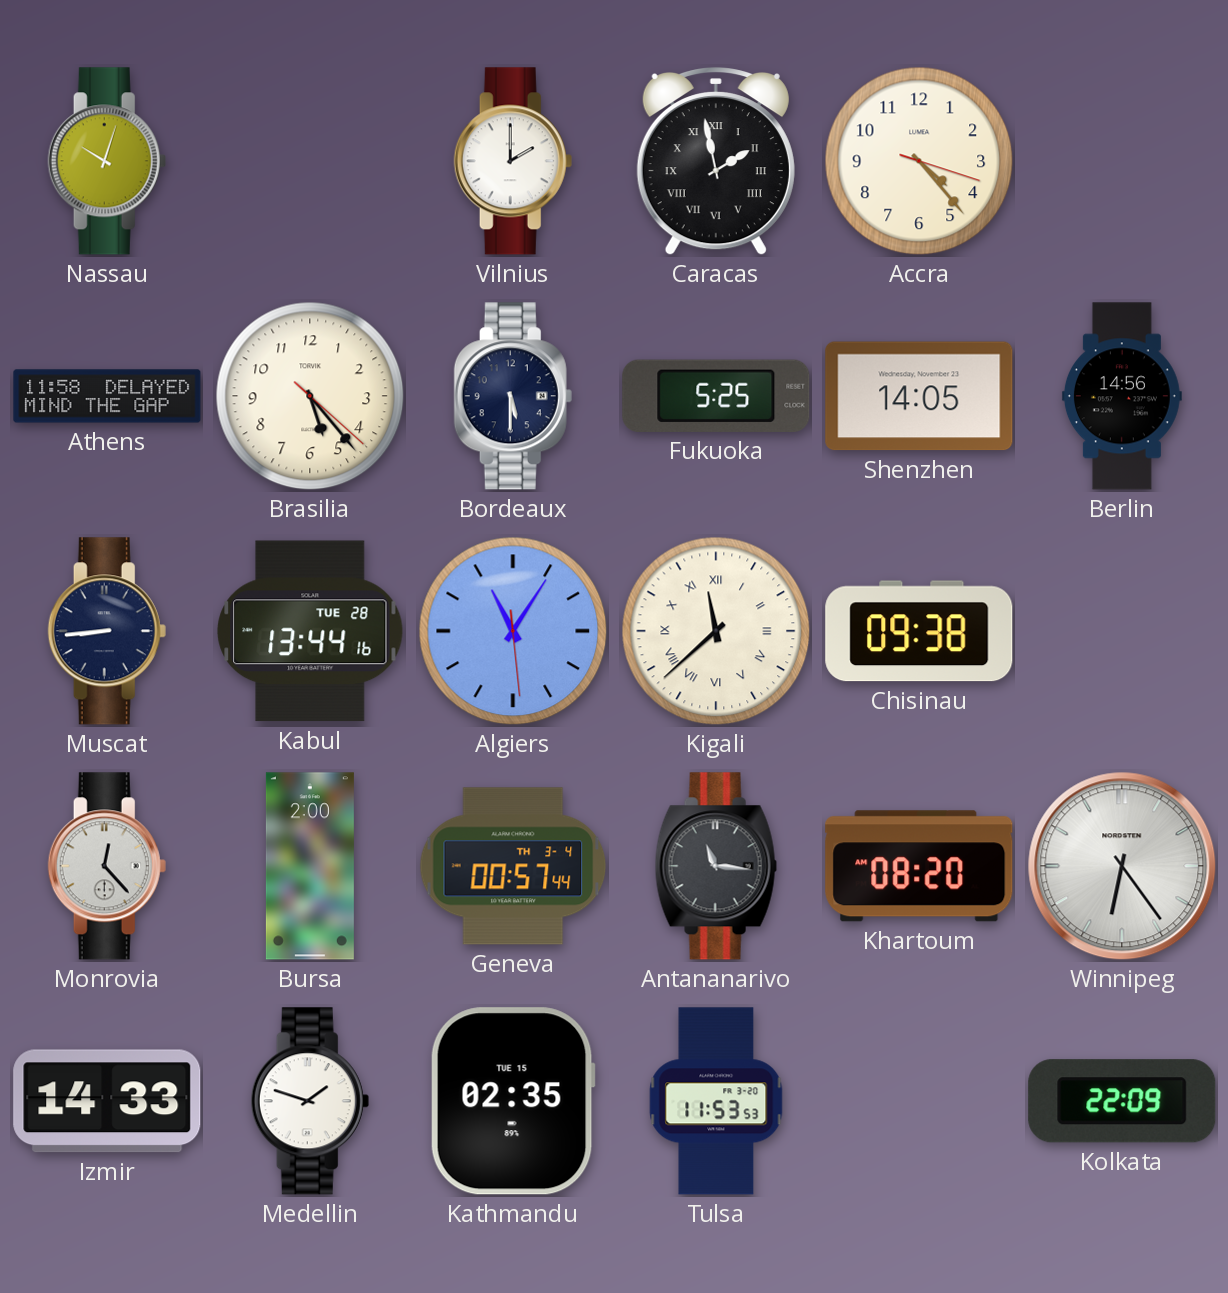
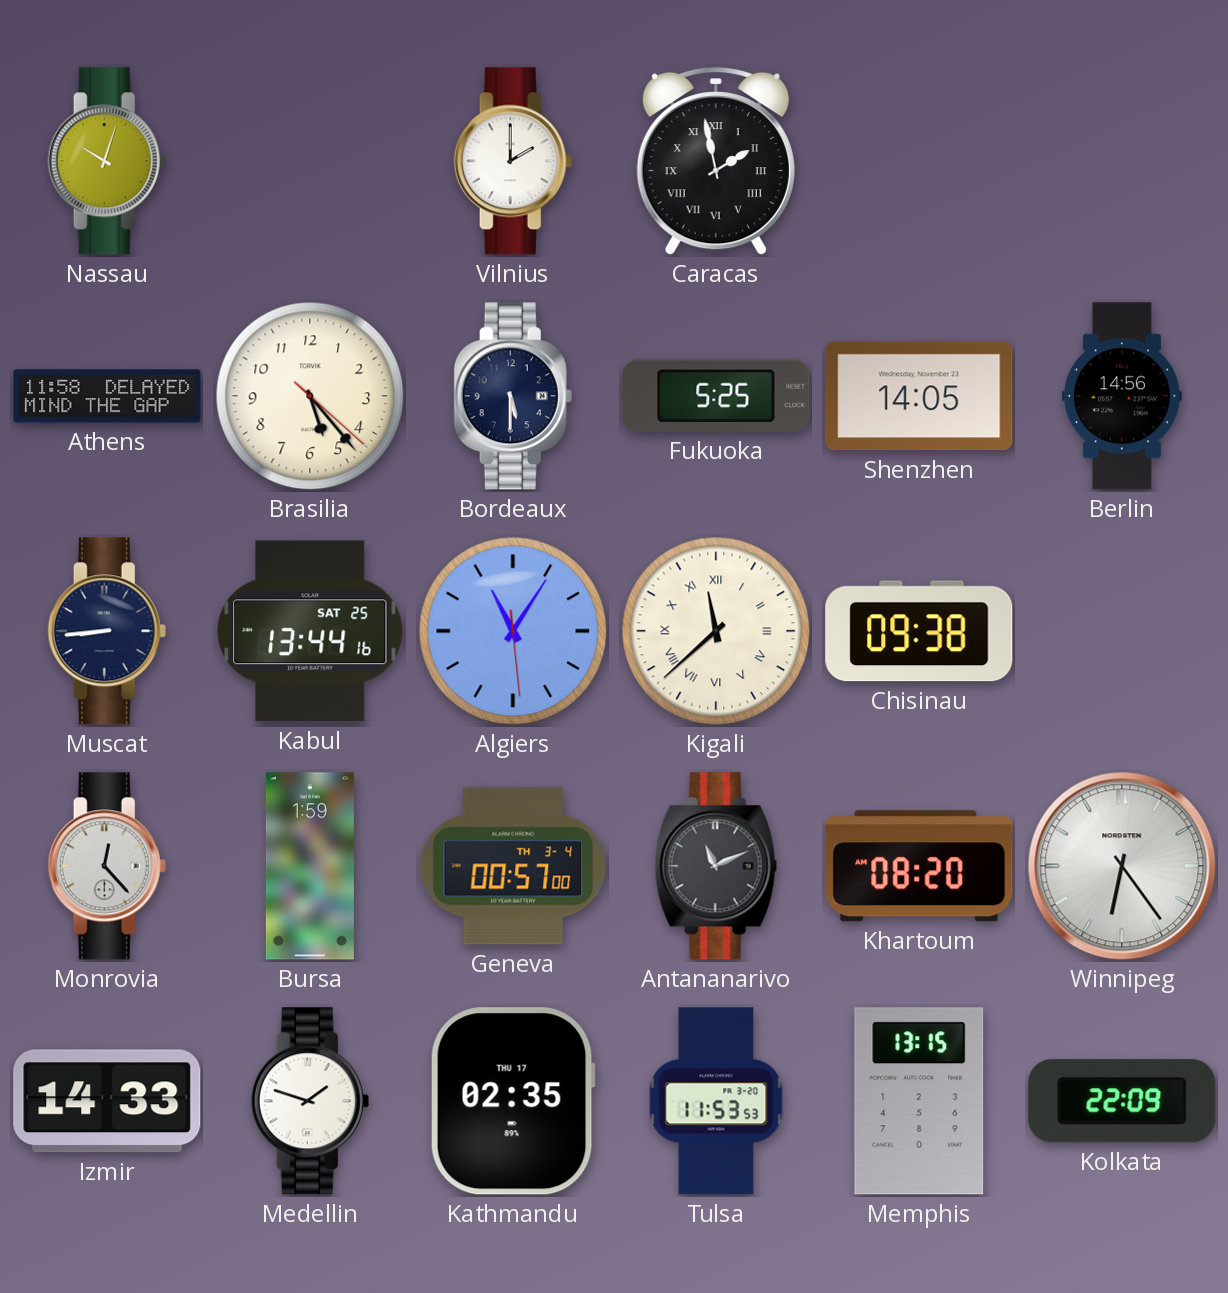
Accra: 4:23 -> none
Kabul date: TUE 28 -> SAT 25
Bursa: 2:00 -> 1:59
Geneva: 00:57:44 -> 00:57:00
Antananarivo: 11:16 -> 11:11
Kathmandu date: TUE 15 -> THU 17
Memphis: none -> 13:15
